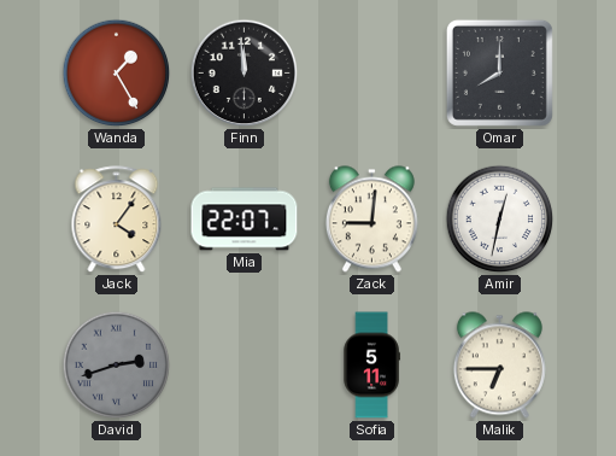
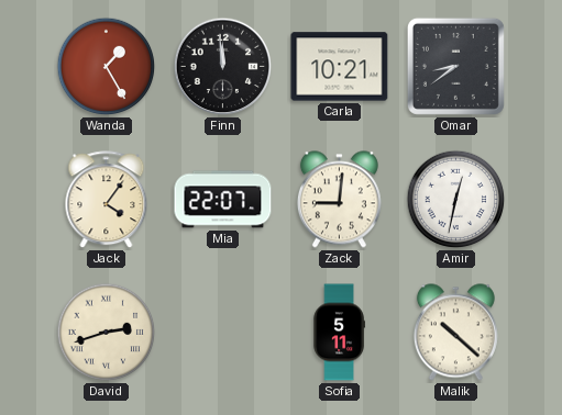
Carla: none -> 10:21
Omar: 8:00 -> 8:39
David dial: grey -> cream
Malik: 6:45 -> 10:22
